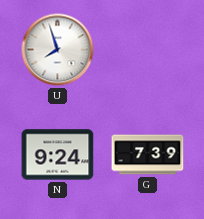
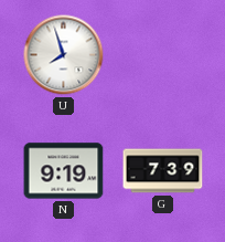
N: 9:24 -> 9:19
